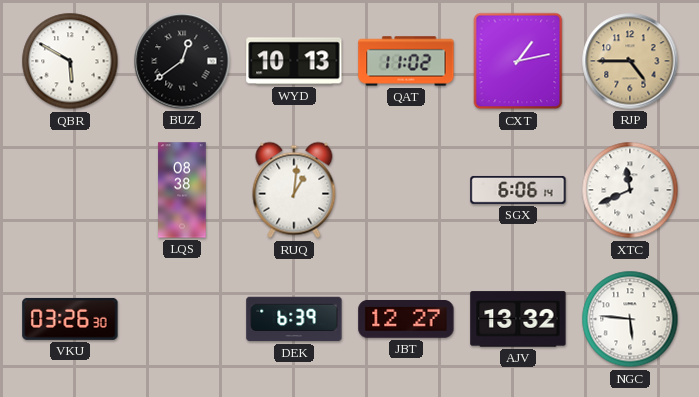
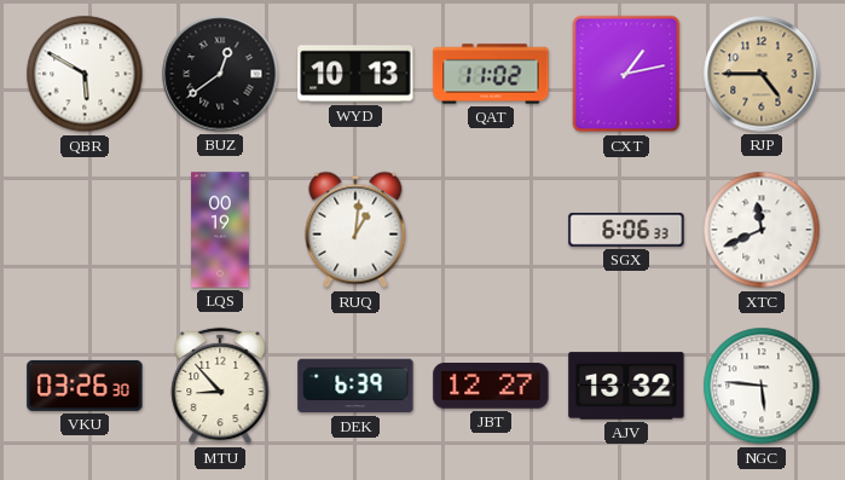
LQS: 08:38 -> 00:19
SGX: 6:06:14 -> 6:06:33
MTU: none -> 8:53
